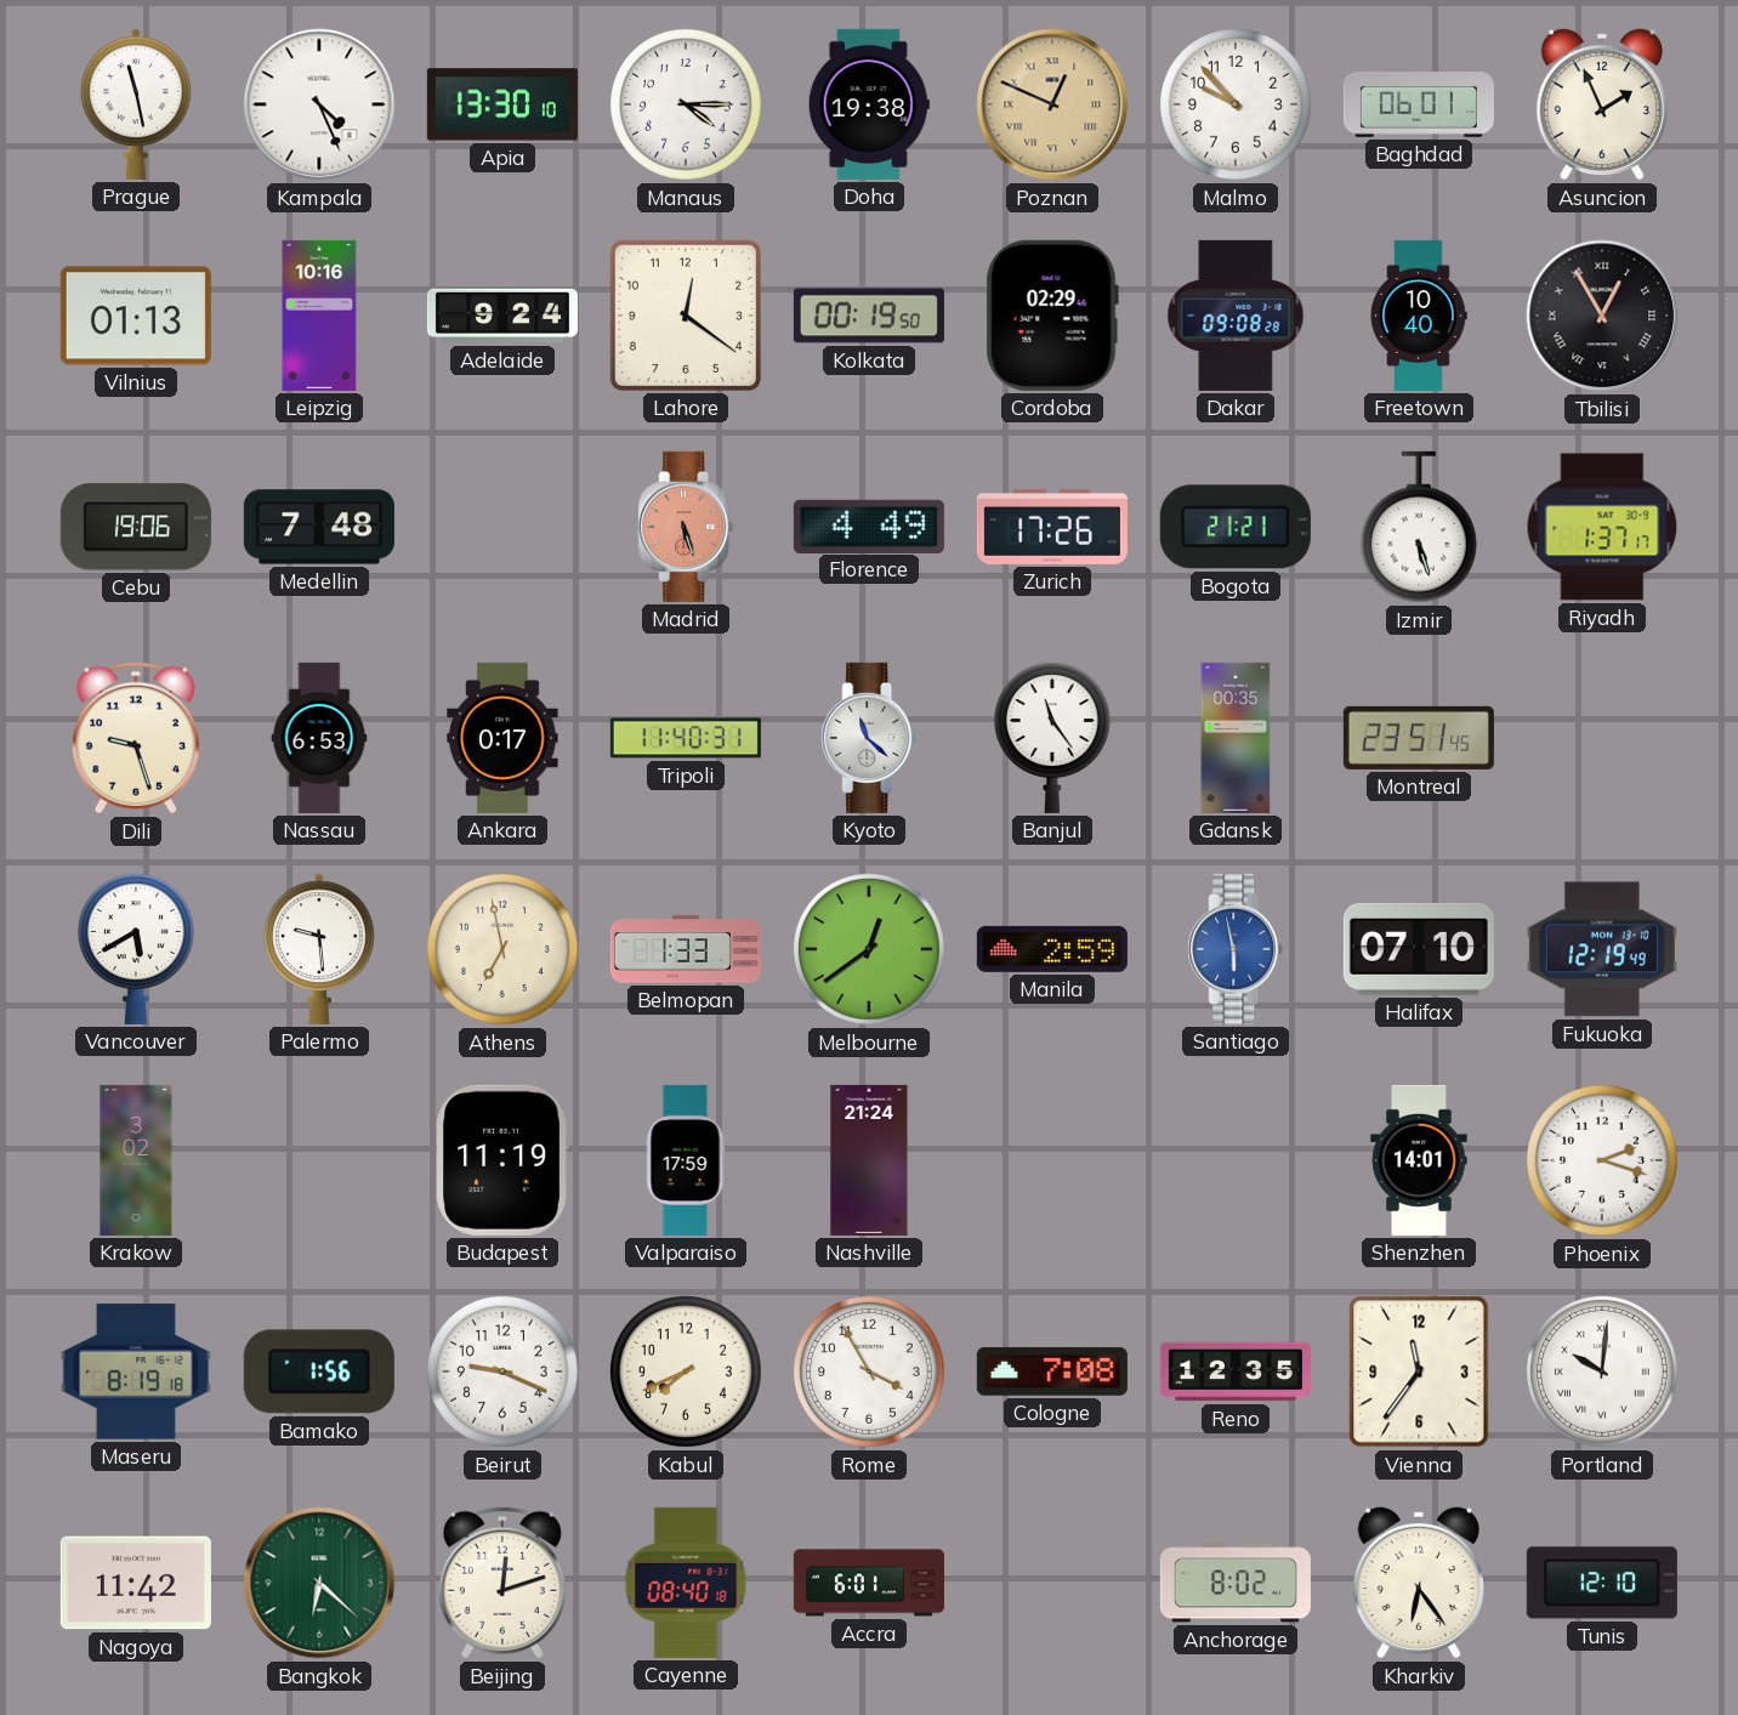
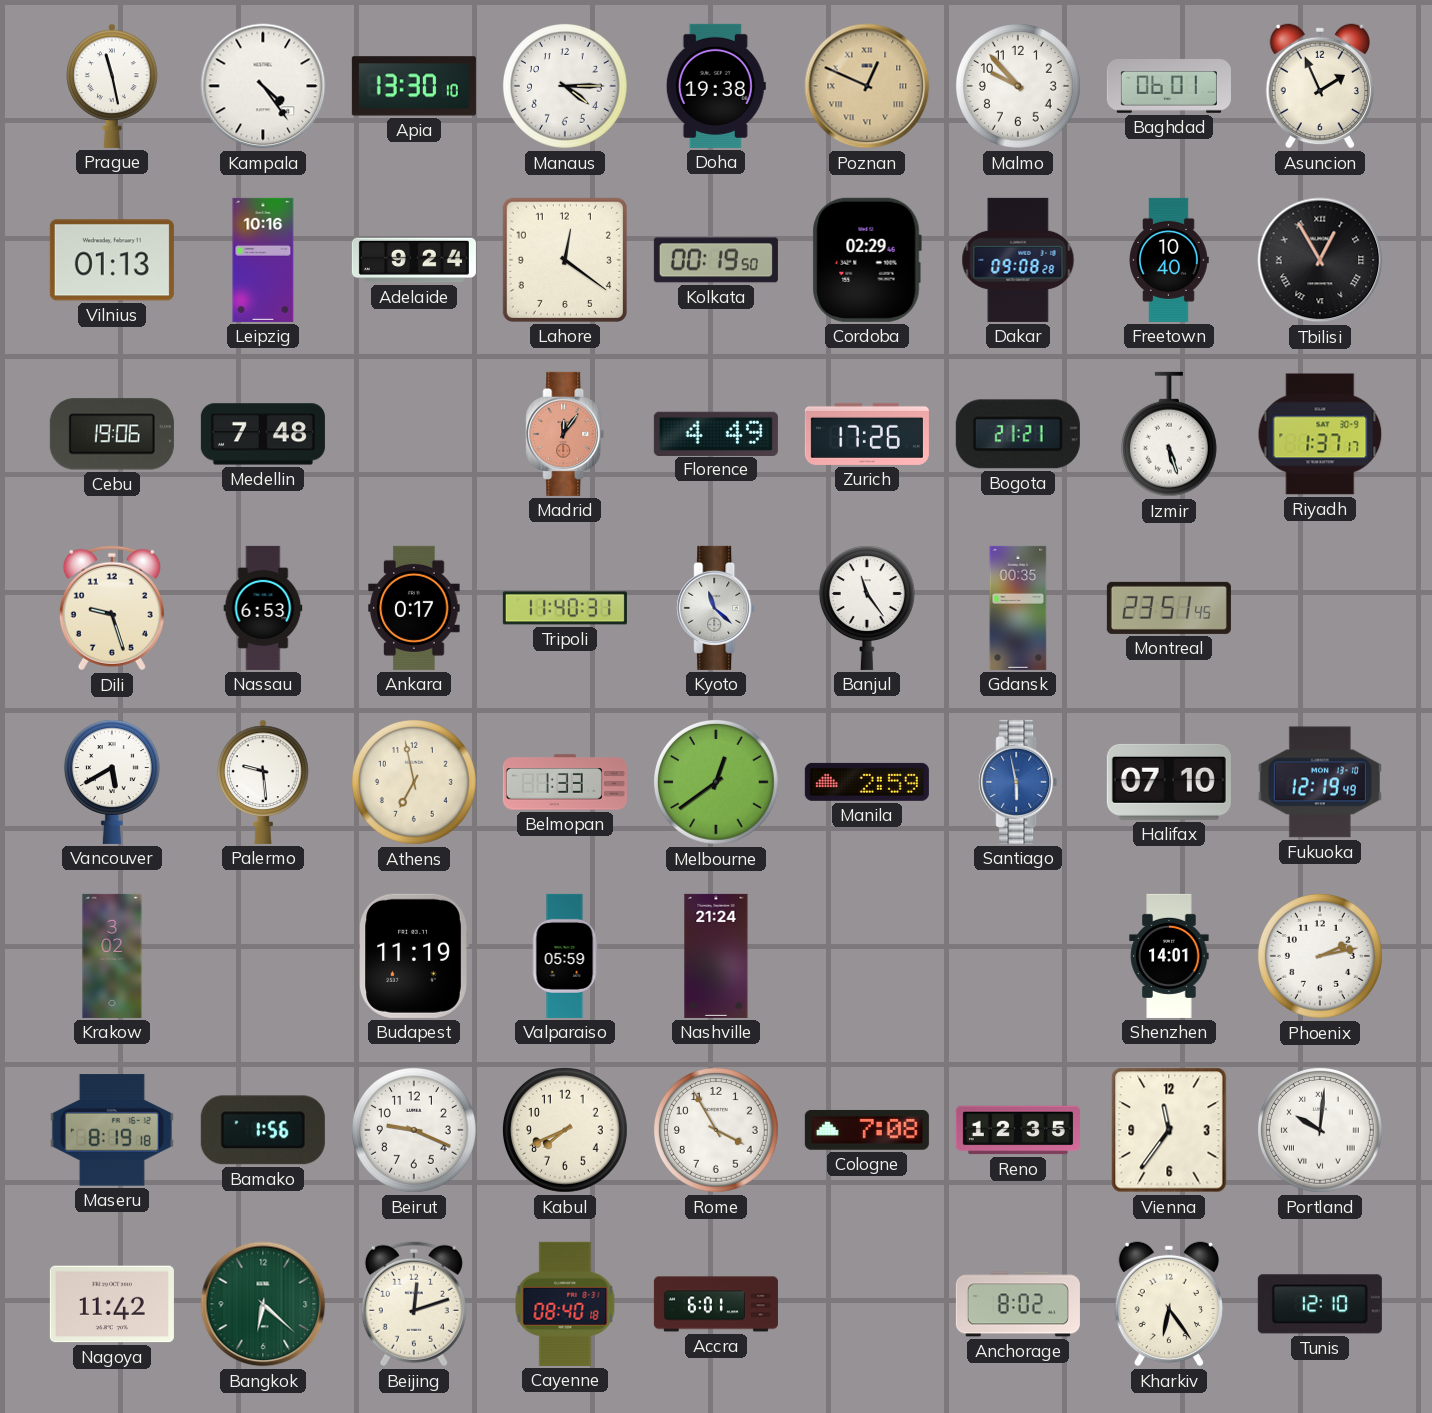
Kampala: 4:26 -> 4:24
Madrid: 5:27 -> 12:06
Valparaiso: 17:59 -> 05:59
Phoenix: 2:18 -> 2:13
